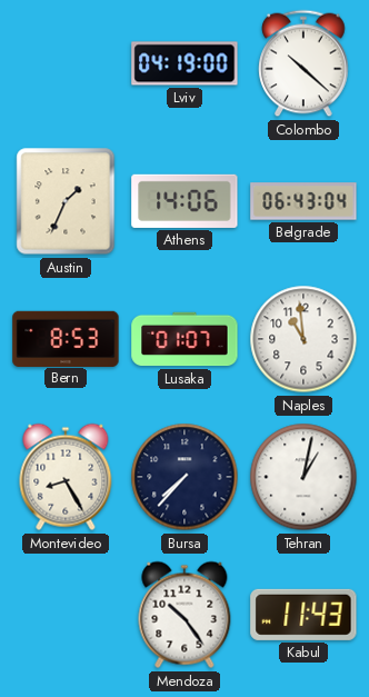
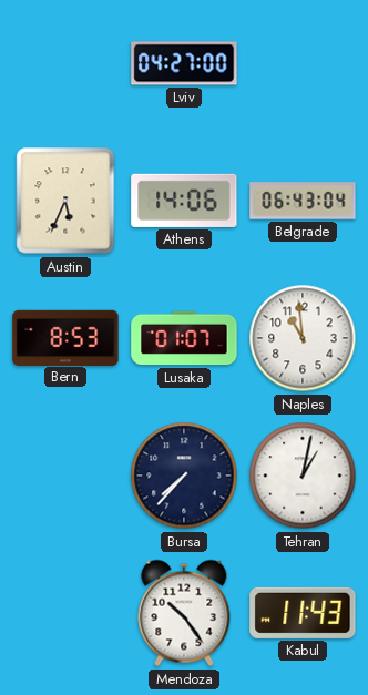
Lviv: 04:19 -> 04:27
Colombo: 10:22 -> none
Austin: 1:34 -> 5:34
Montevideo: 8:25 -> none
